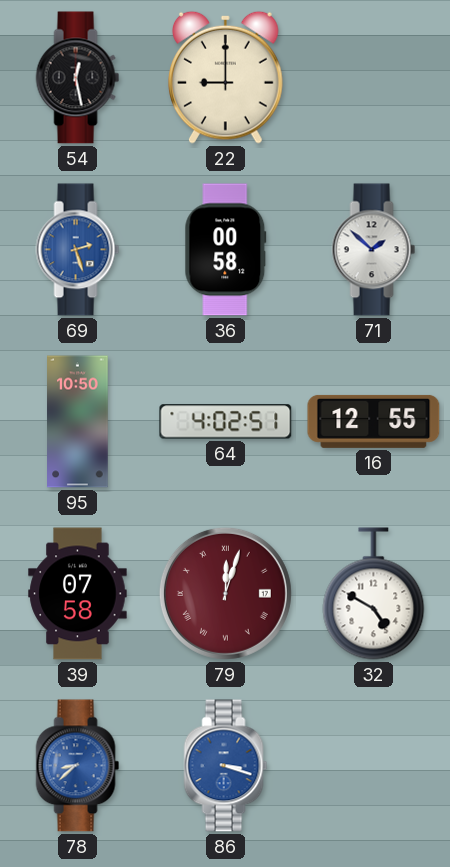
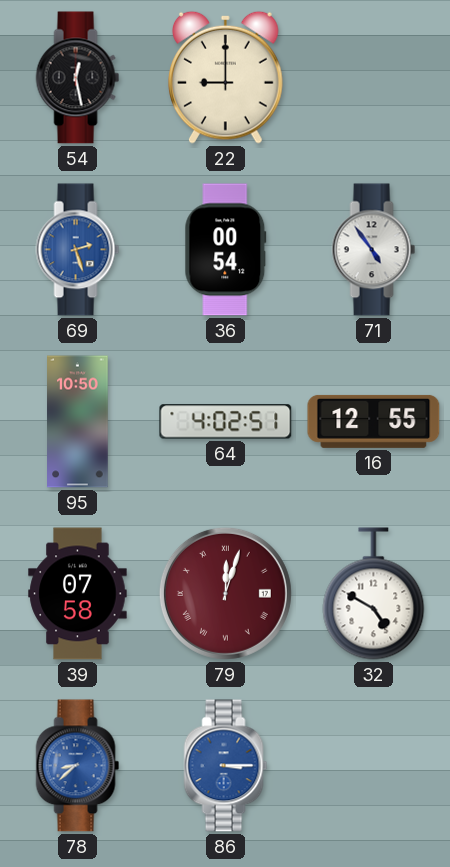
36: 00:58 -> 00:54
71: 1:52 -> 4:54
86: 3:18 -> 3:15
